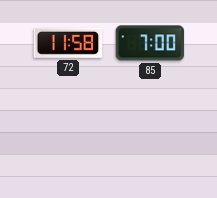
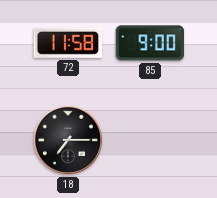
85: 7:00 -> 9:00
18: none -> 7:15
